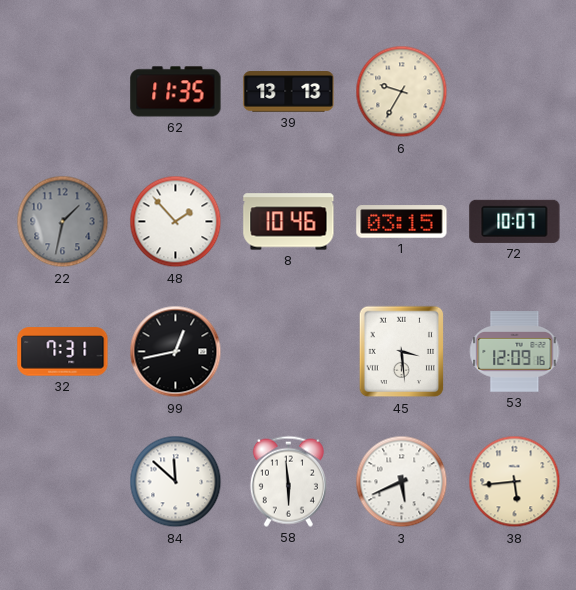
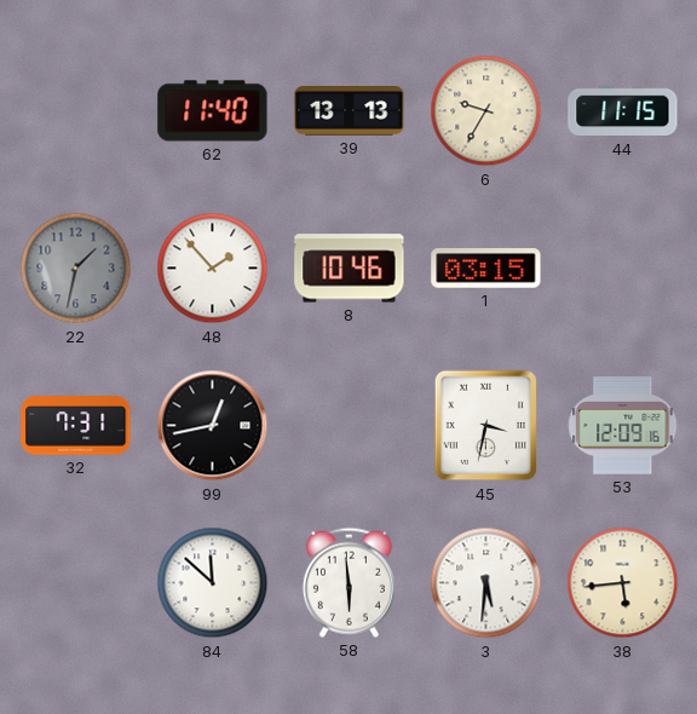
62: 11:35 -> 11:40
44: none -> 11:15
72: 10:07 -> none
45: 3:29 -> 3:32
3: 5:41 -> 5:31
